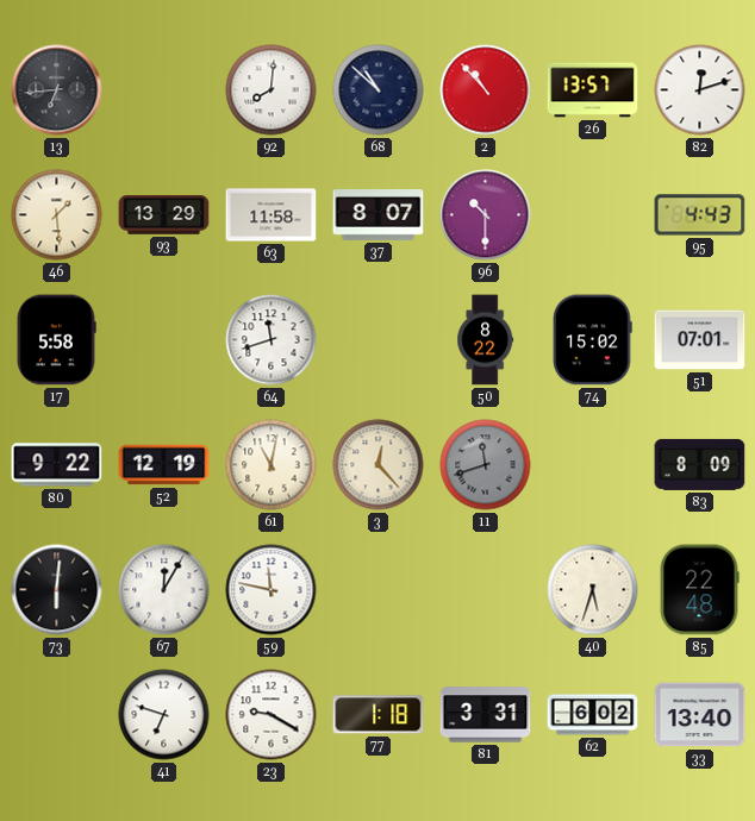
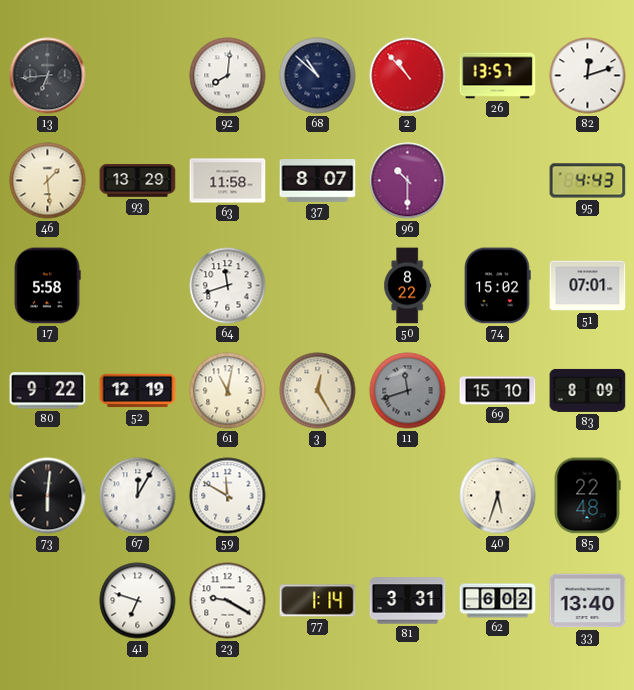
3: 12:23 -> 12:25
69: none -> 15:10
59: 11:47 -> 11:50
77: 1:18 -> 1:14
